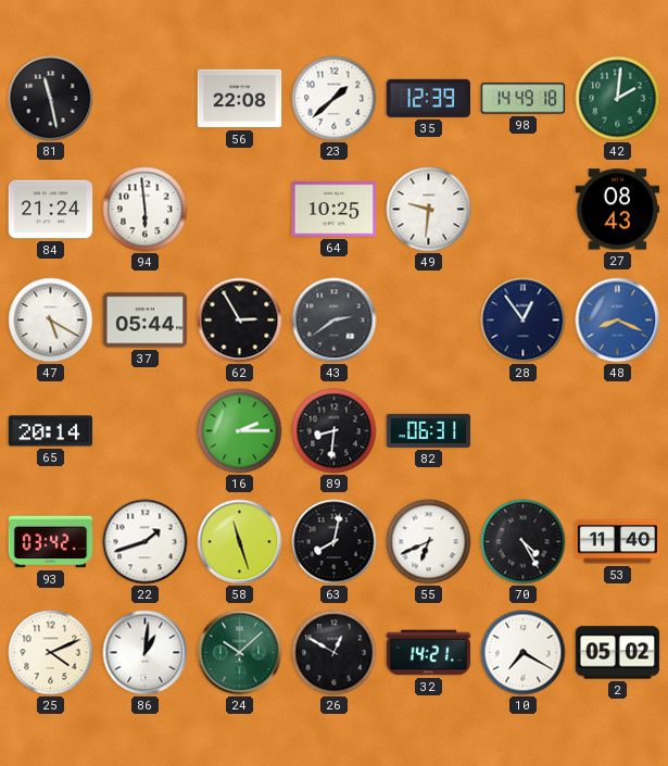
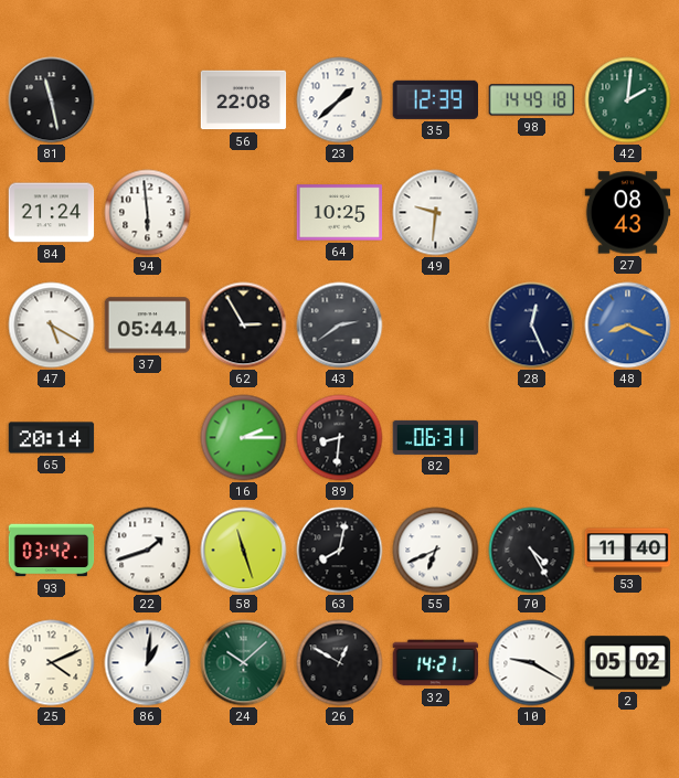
28: 12:54 -> 12:26
10: 7:20 -> 9:20
